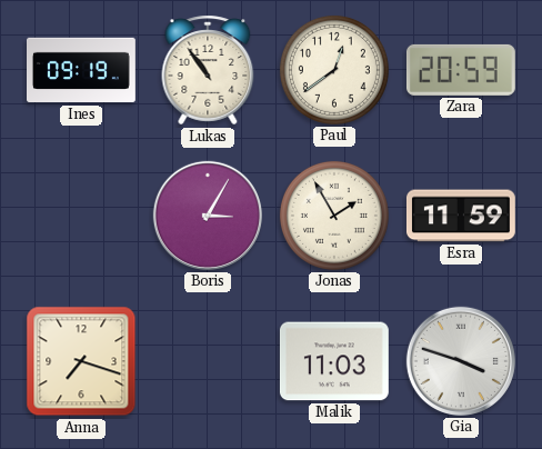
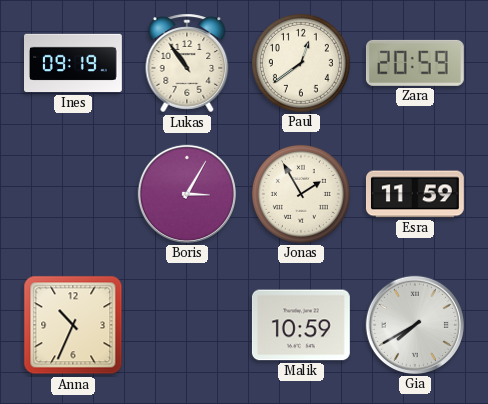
Anna: 7:18 -> 10:34
Malik: 11:03 -> 10:59
Gia: 3:48 -> 7:40
